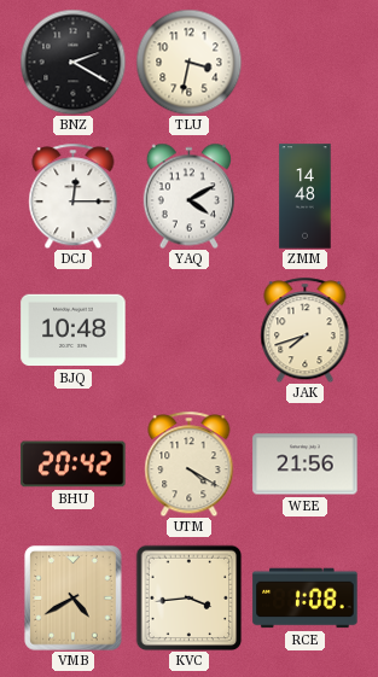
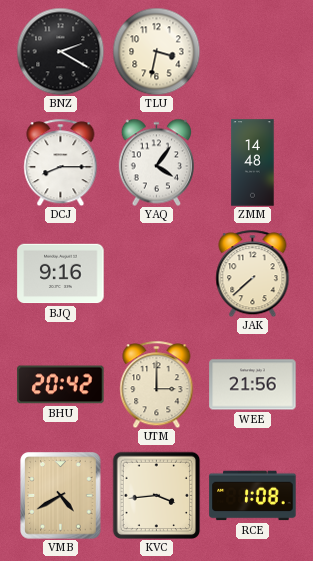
DCJ: 12:15 -> 8:15
YAQ: 4:10 -> 4:06
BJQ: 10:48 -> 9:16
JAK: 7:42 -> 7:38
UTM: 4:20 -> 3:00
